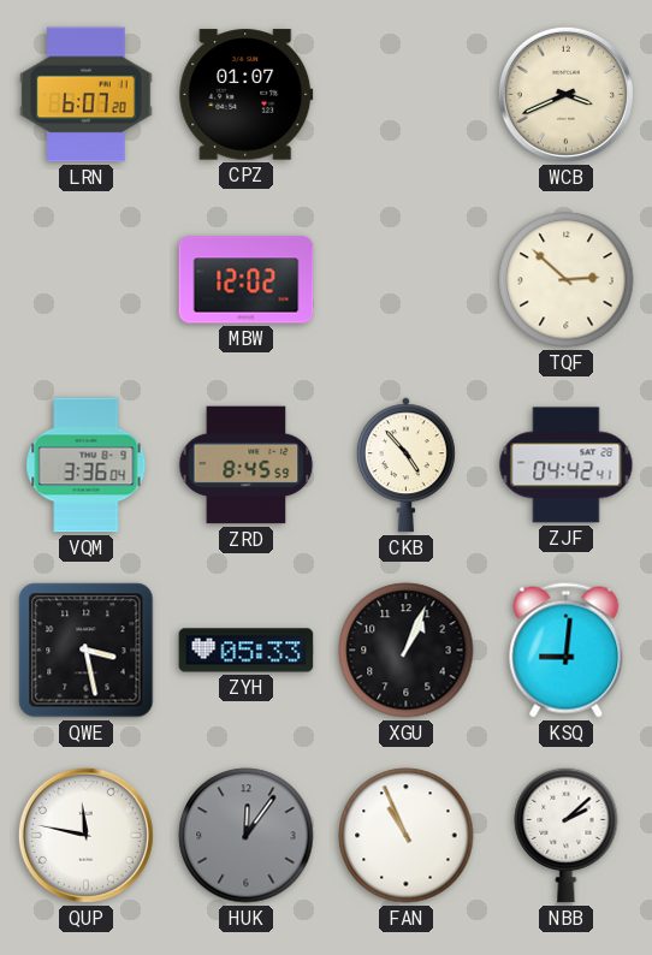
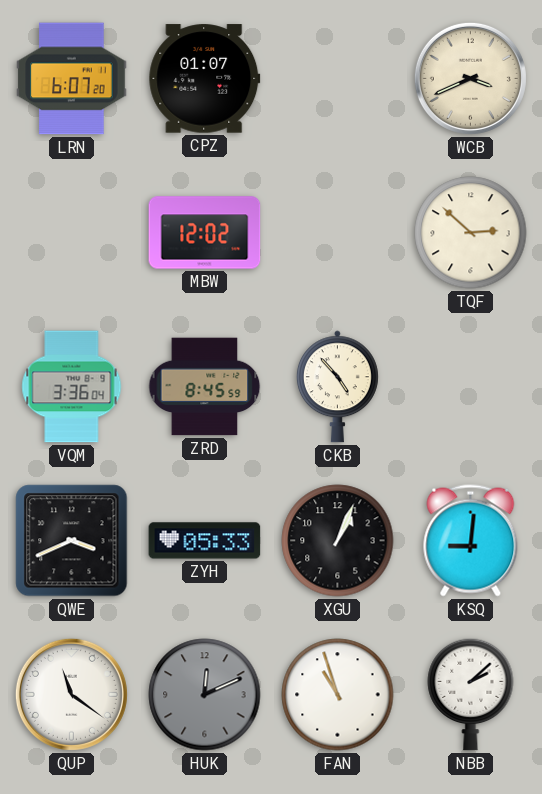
ZJF: 04:42 -> none
QWE: 3:28 -> 3:41
QUP: 11:47 -> 11:21
HUK: 12:06 -> 12:11
FAN: 10:56 -> 10:57
